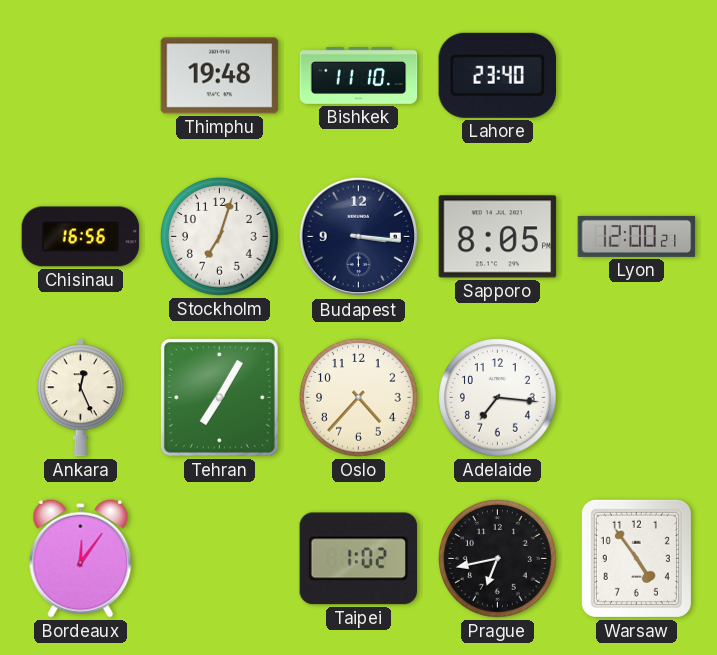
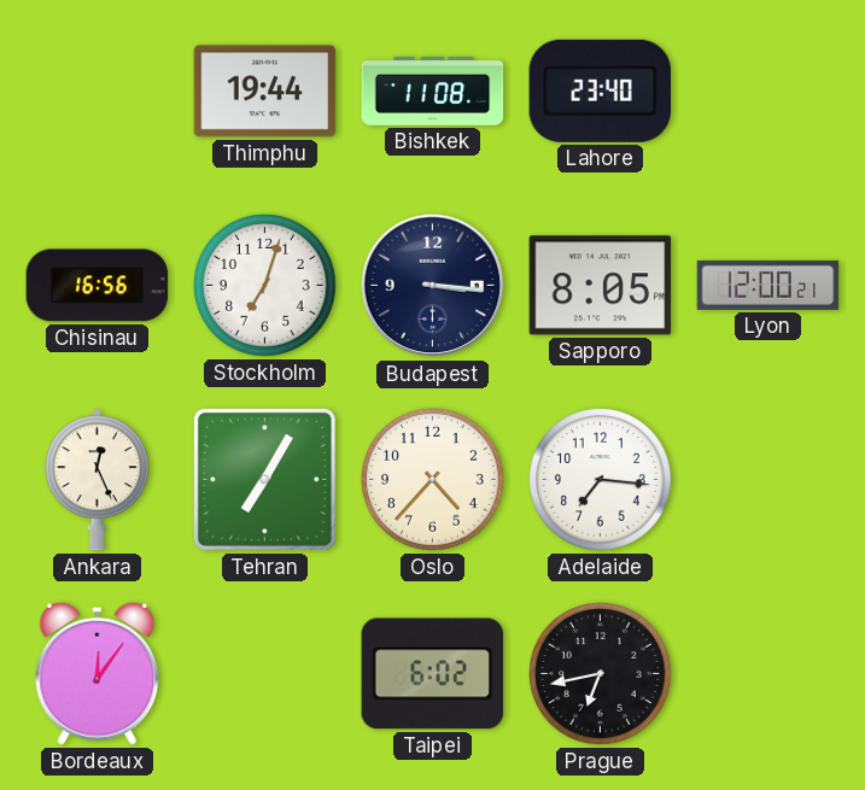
Thimphu: 19:48 -> 19:44
Bishkek: 11:10 -> 11:08
Taipei: 1:02 -> 6:02
Warsaw: 4:54 -> none
